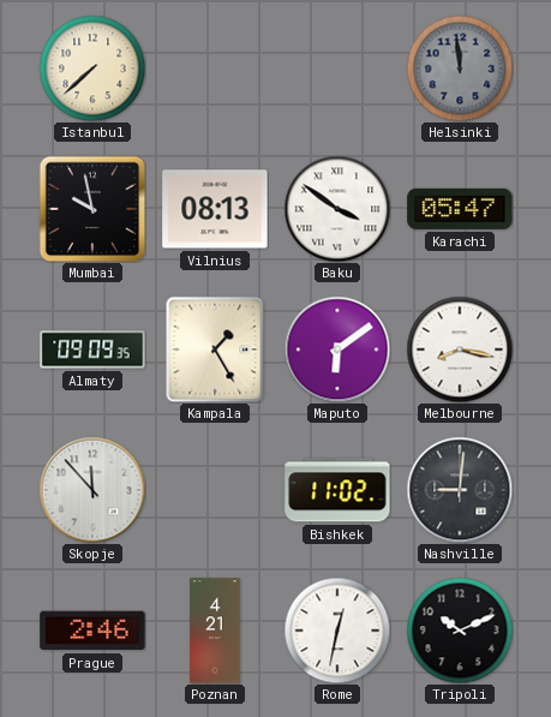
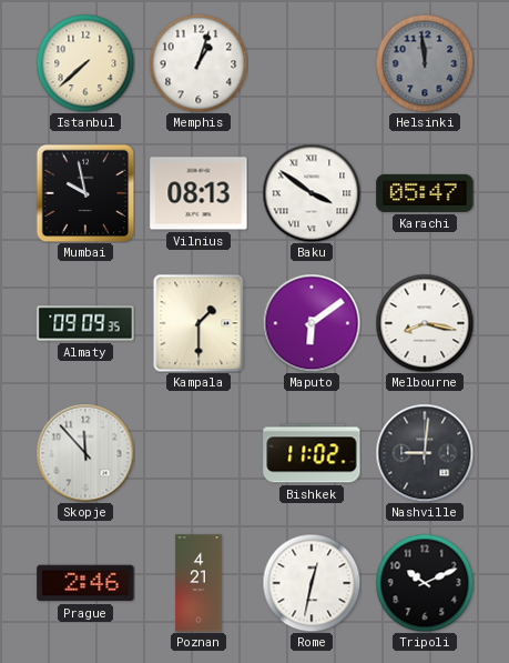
Memphis: none -> 1:03
Kampala: 1:25 -> 1:30
